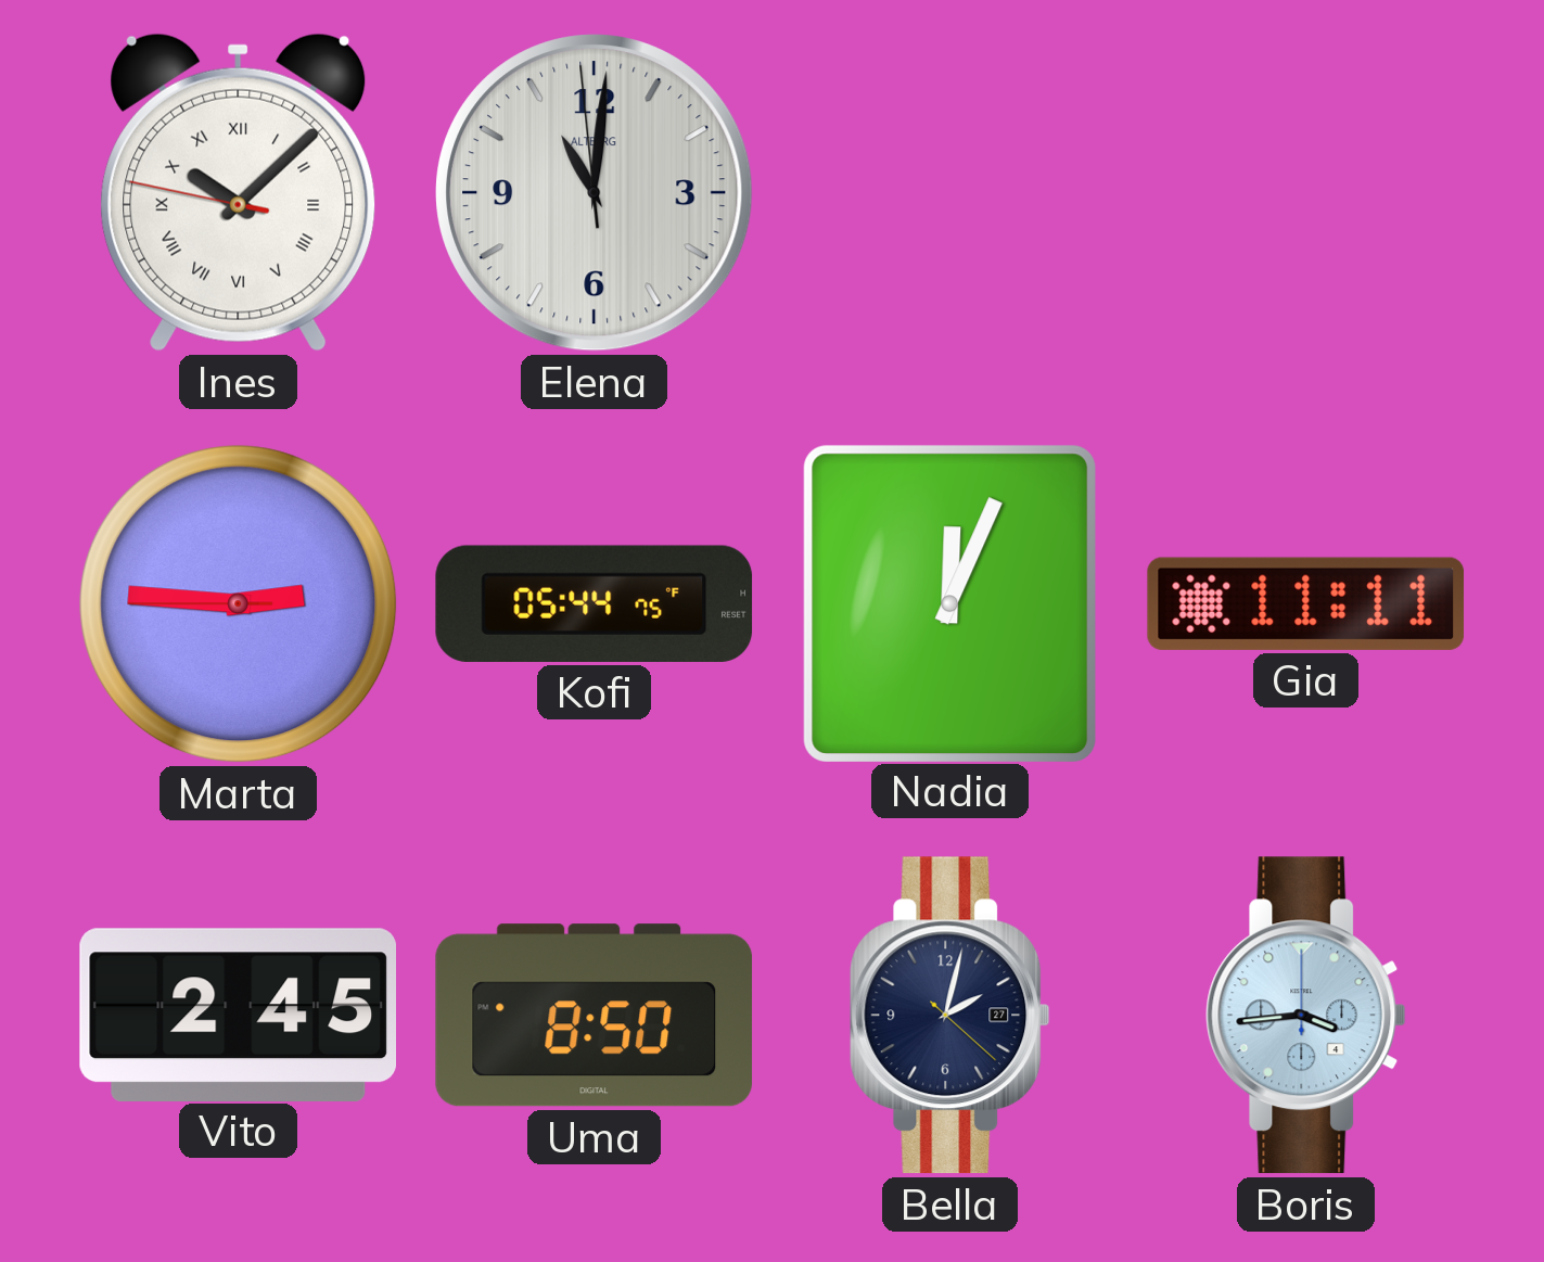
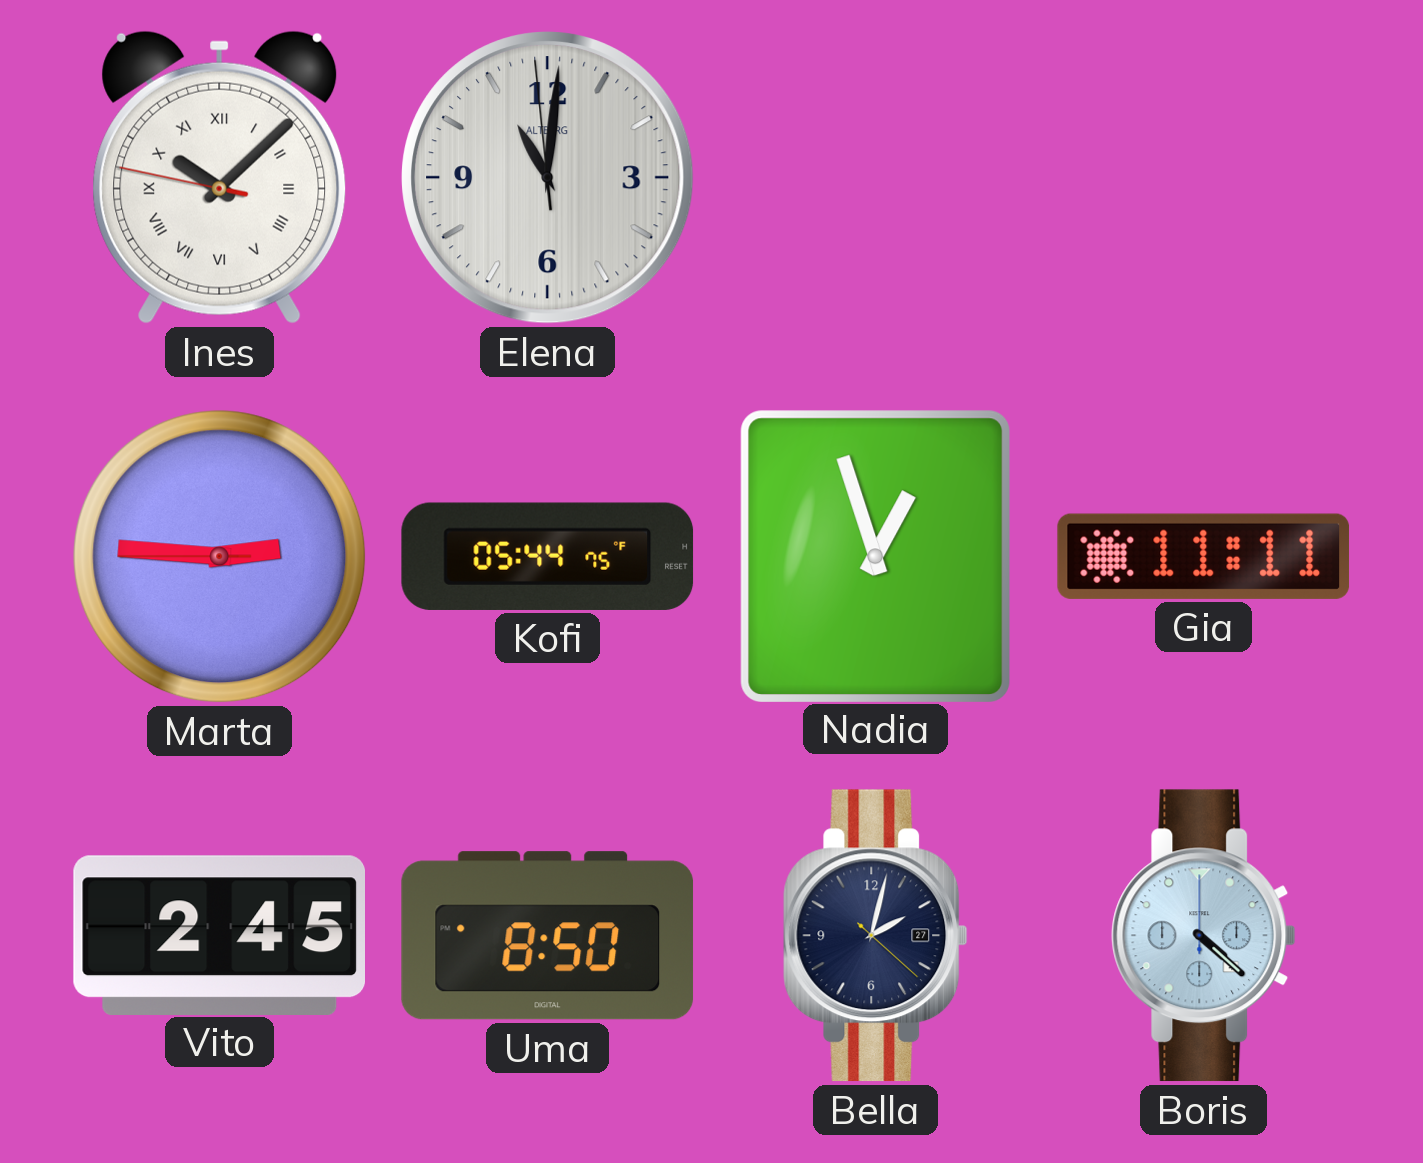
Nadia: 12:04 -> 12:57
Boris: 3:44 -> 4:22
